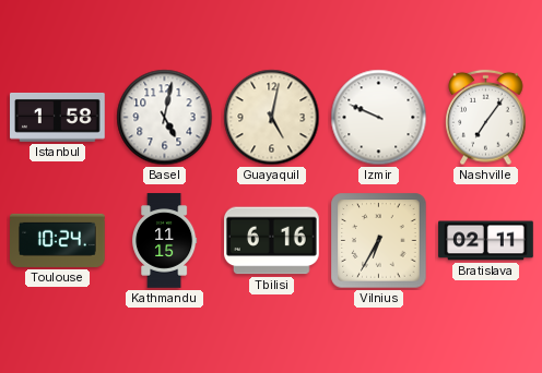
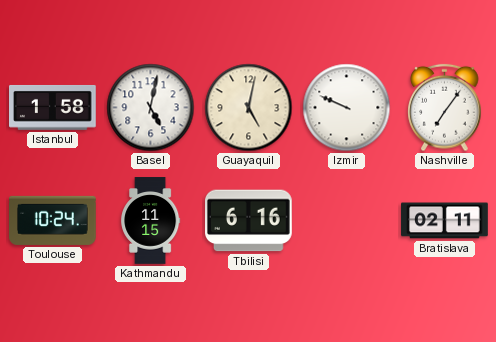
Vilnius: 6:35 -> none
